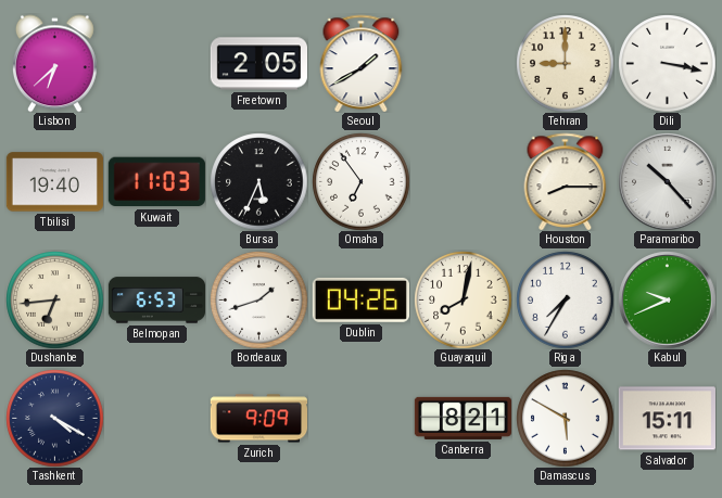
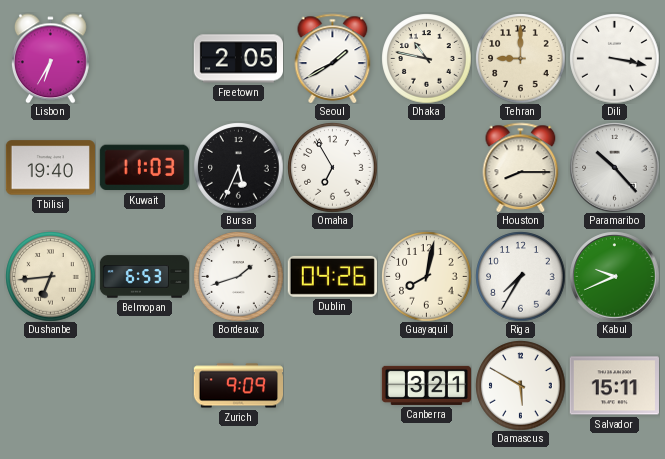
Lisbon: 6:38 -> 6:35
Dhaka: none -> 10:47
Omaha: 6:54 -> 6:55
Tashkent: 4:20 -> none
Canberra: 8:21 -> 3:21
